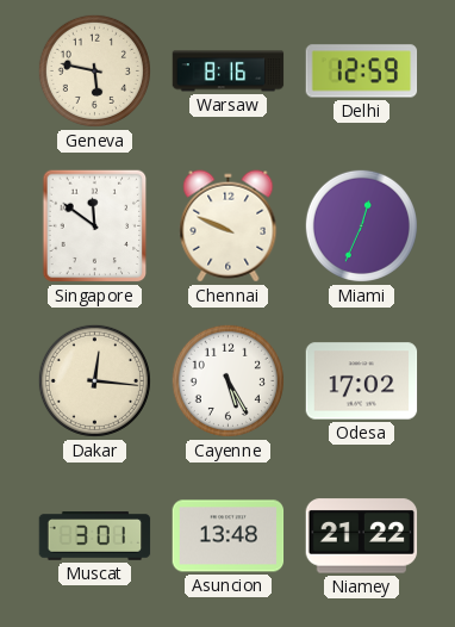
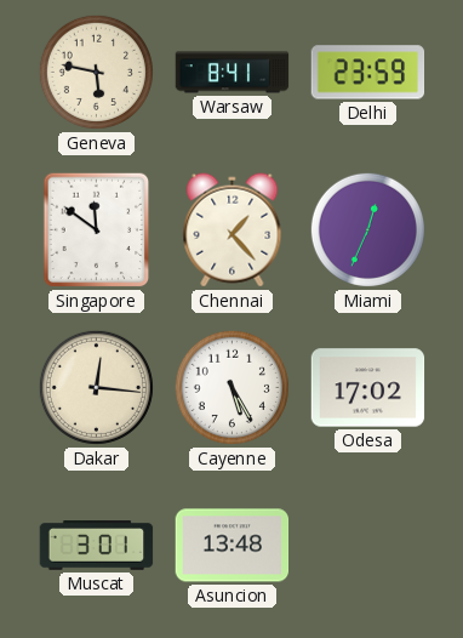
Warsaw: 8:16 -> 8:41
Delhi: 12:59 -> 23:59
Chennai: 9:49 -> 1:23
Niamey: 21:22 -> none
